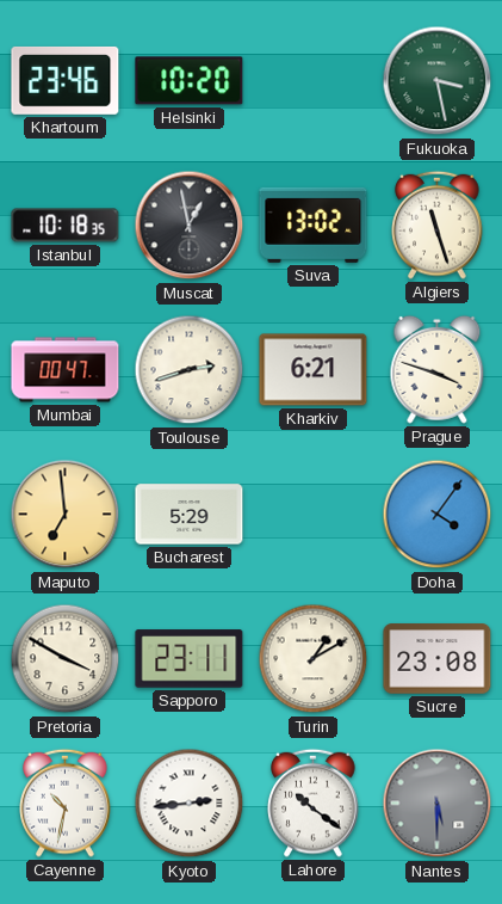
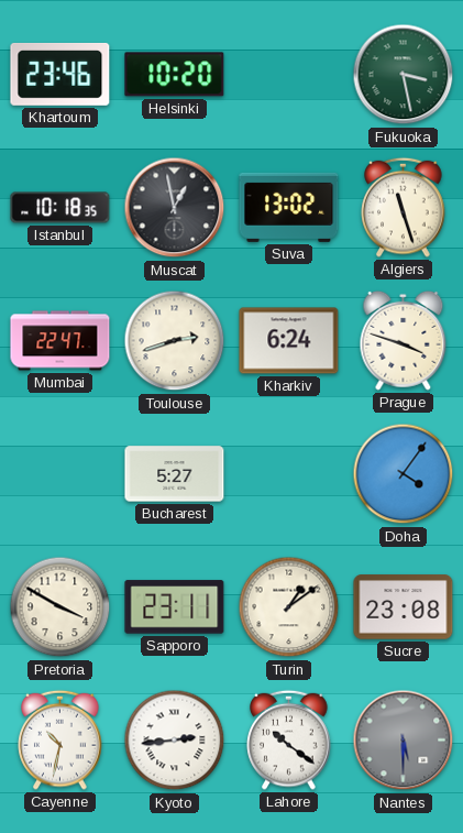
Mumbai: 00:47 -> 22:47
Kharkiv: 6:21 -> 6:24
Maputo: 6:59 -> none
Bucharest: 5:29 -> 5:27
Turin: 1:10 -> 1:09
